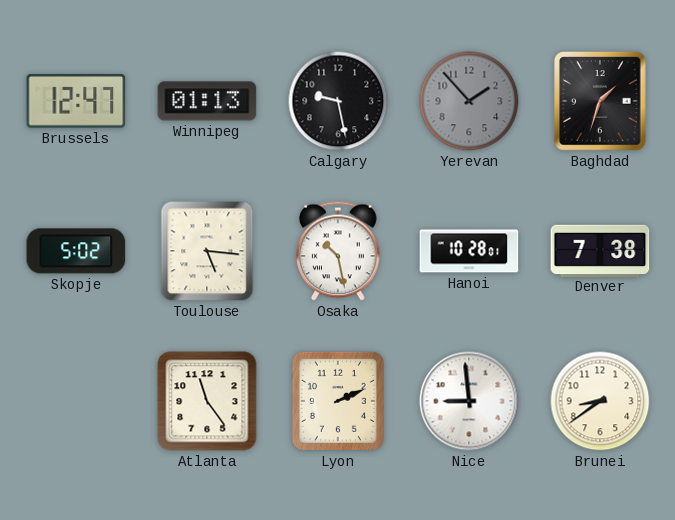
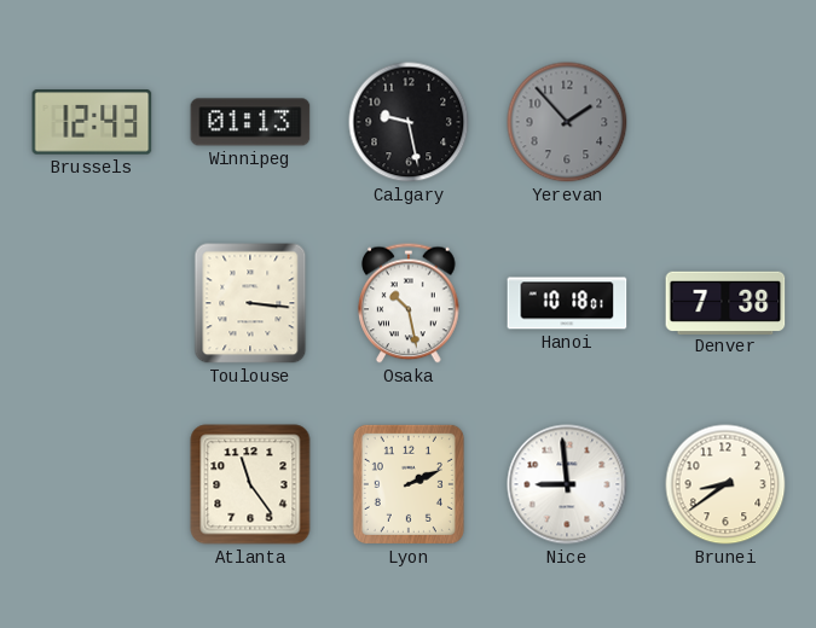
Brussels: 12:47 -> 12:43
Baghdad: 1:33 -> none
Skopje: 5:02 -> none
Toulouse: 5:16 -> 3:16
Hanoi: 10:28 -> 10:18
